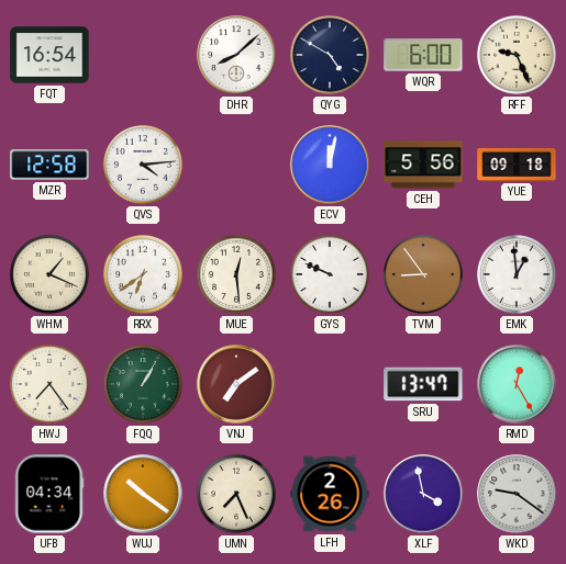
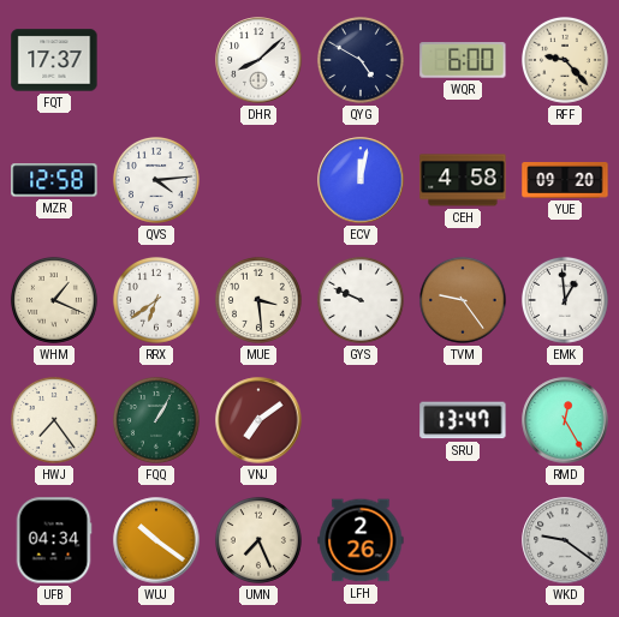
FQT: 16:54 -> 17:37
RFF: 9:26 -> 9:23
CEH: 5:56 -> 4:58
YUE: 09:18 -> 09:20
MUE: 12:29 -> 3:29
TVM: 8:54 -> 9:24
XLF: 3:58 -> none
